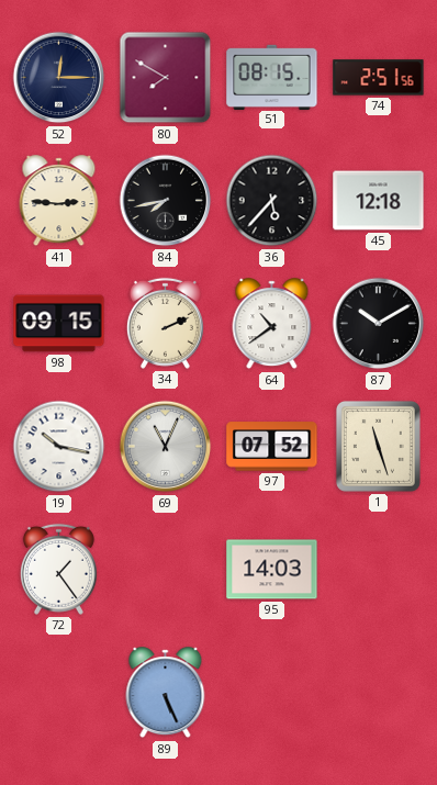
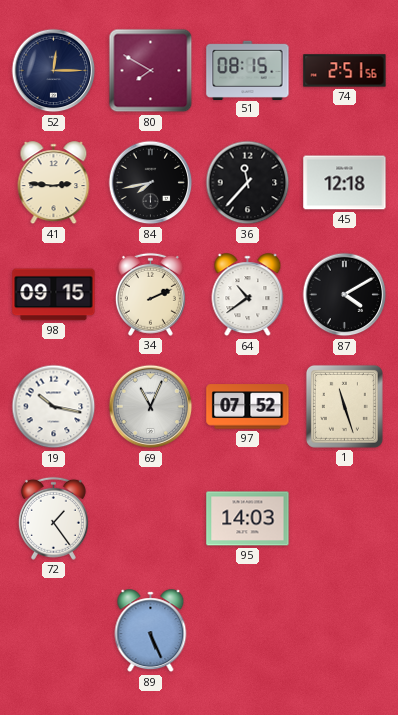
36: 5:37 -> 11:37
87: 10:10 -> 4:10
